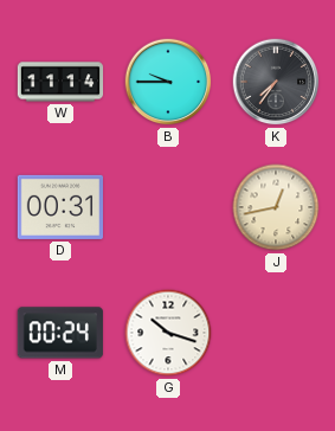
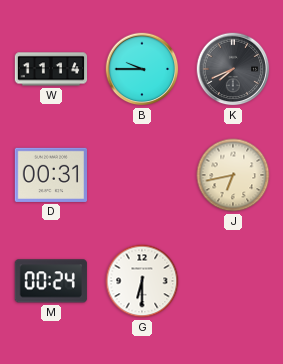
K: 7:36 -> 7:41
J: 12:43 -> 6:43
G: 10:18 -> 6:30
